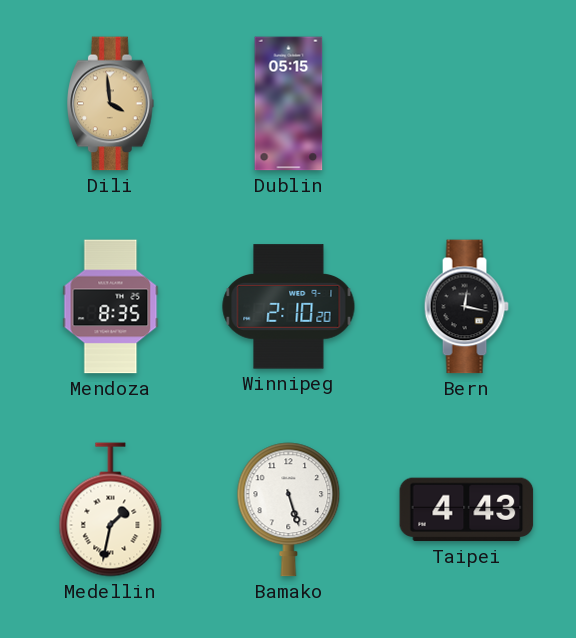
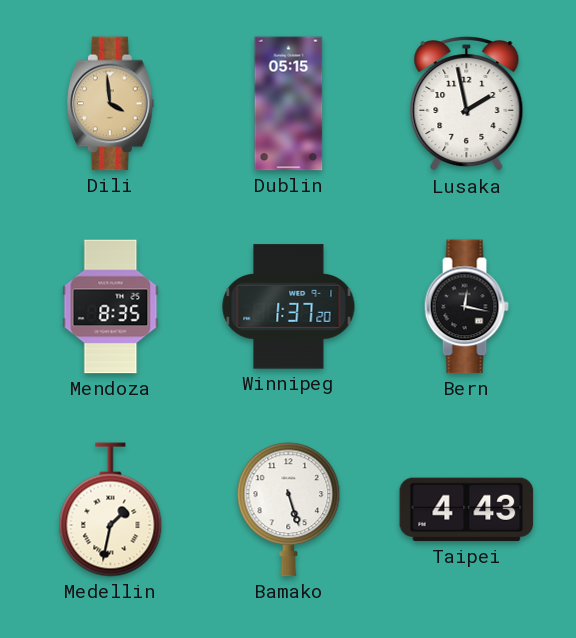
Lusaka: none -> 1:58
Winnipeg: 2:10 -> 1:37
